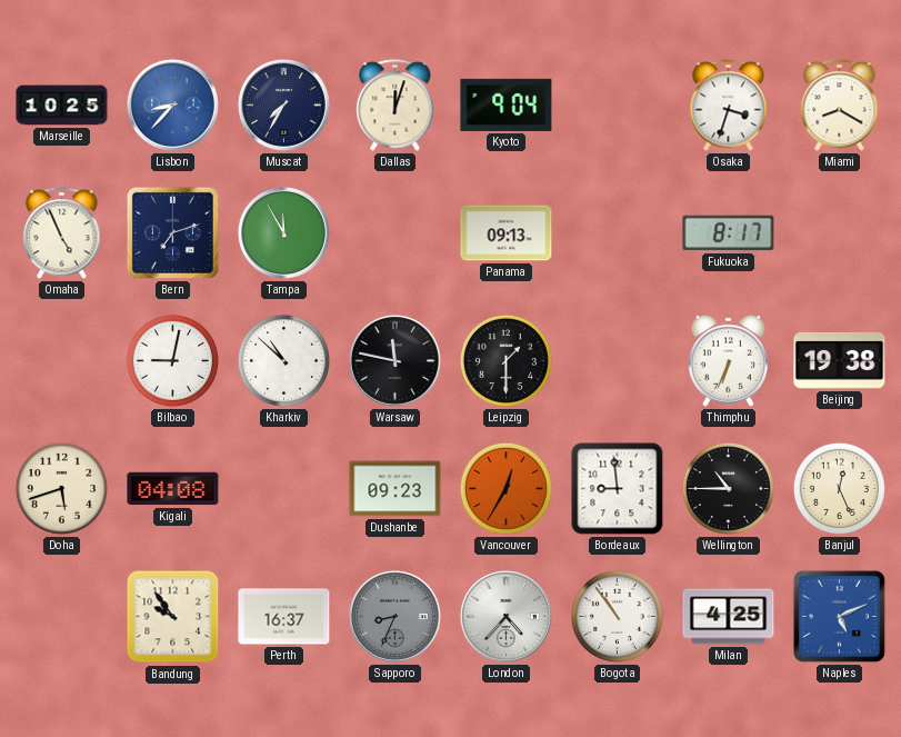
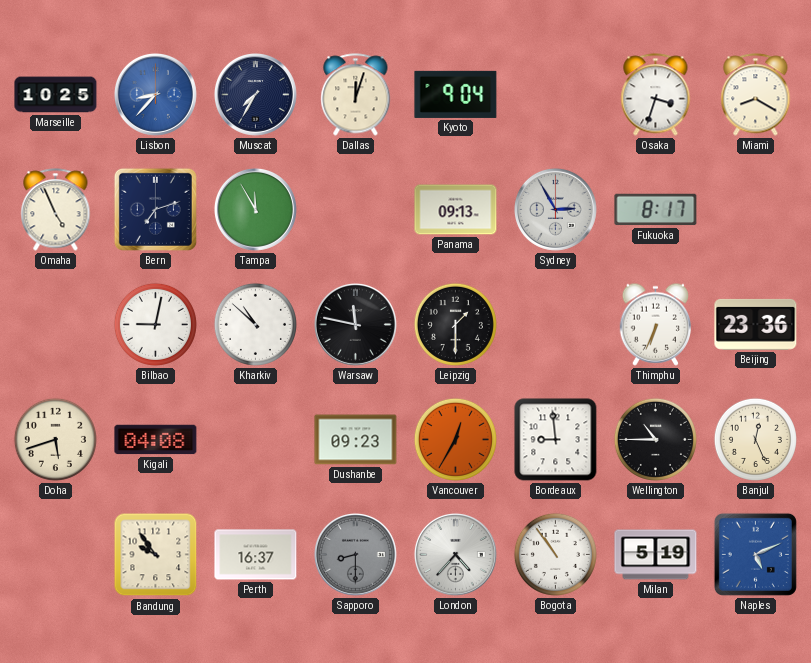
Sydney: none -> 2:55
Beijing: 19:38 -> 23:36
Sapporo: 8:34 -> 8:30
Milan: 4:25 -> 5:19
